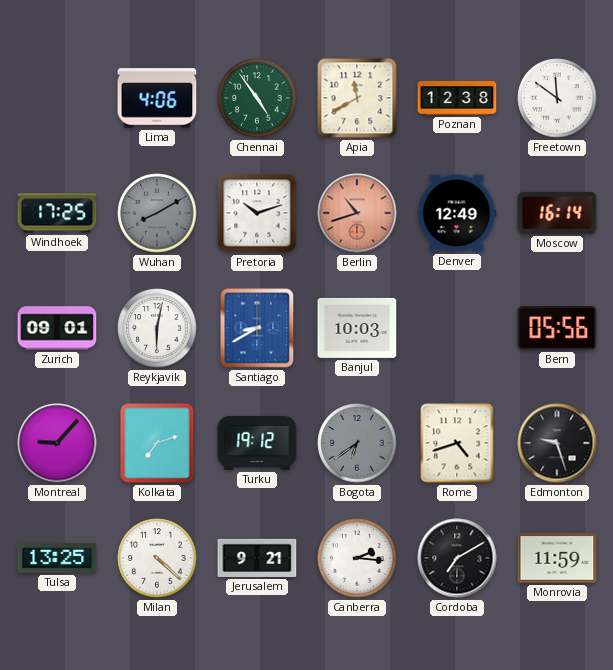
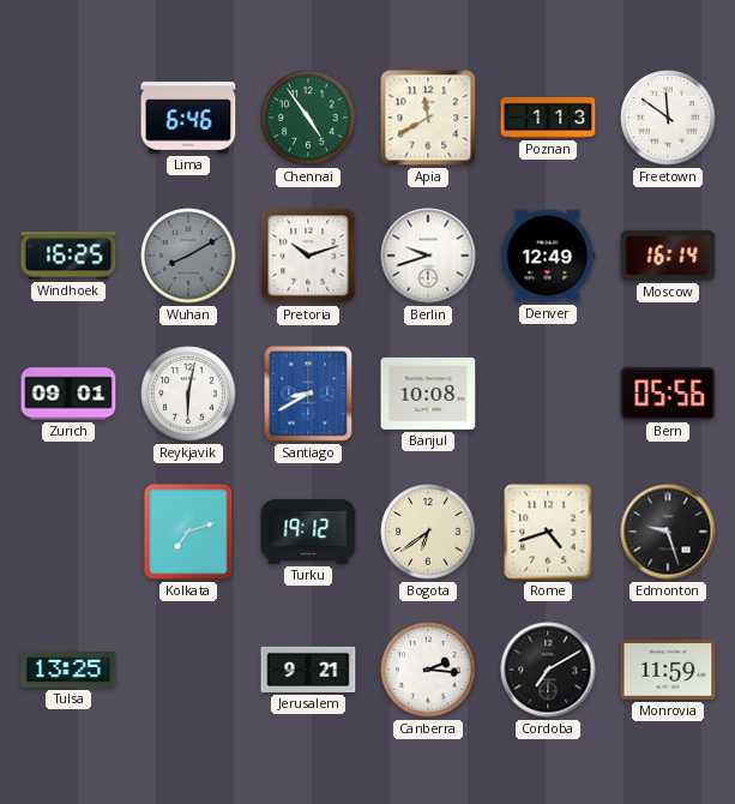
Lima: 4:06 -> 6:46
Poznan: 12:38 -> 1:13
Windhoek: 17:25 -> 16:25
Berlin: 10:42 -> 9:42
Berlin dial: salmon -> white
Banjul: 10:03 -> 10:08
Montreal: 9:07 -> none
Bogota dial: grey -> cream
Milan: 4:22 -> none
